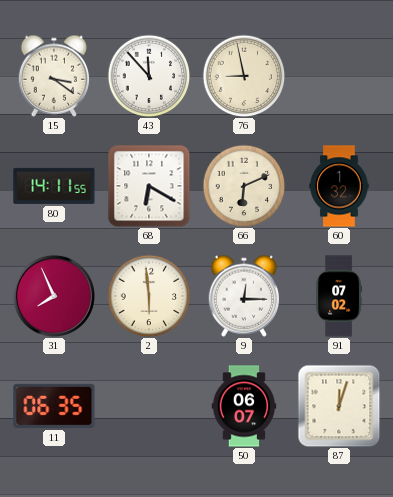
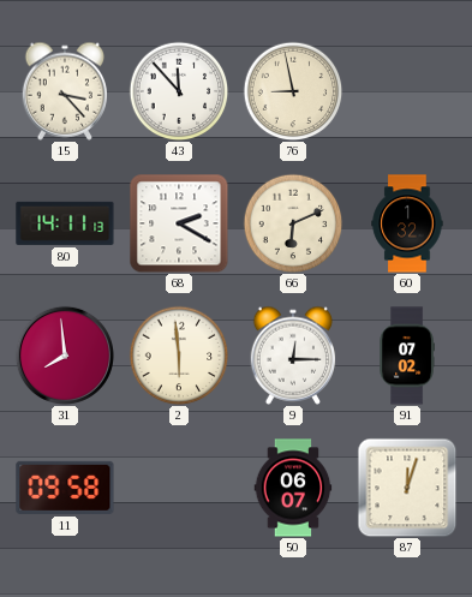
15: 3:21 -> 3:23
80: 14:11:55 -> 14:11:13
68: 6:20 -> 2:20
31: 7:56 -> 7:59
11: 06:35 -> 09:58
